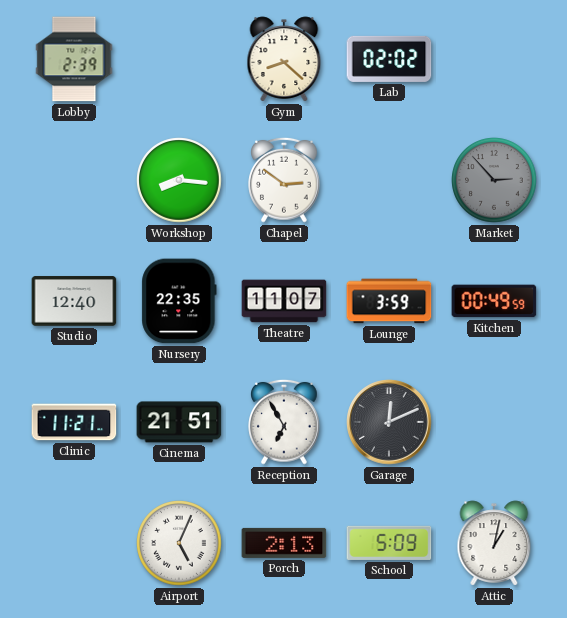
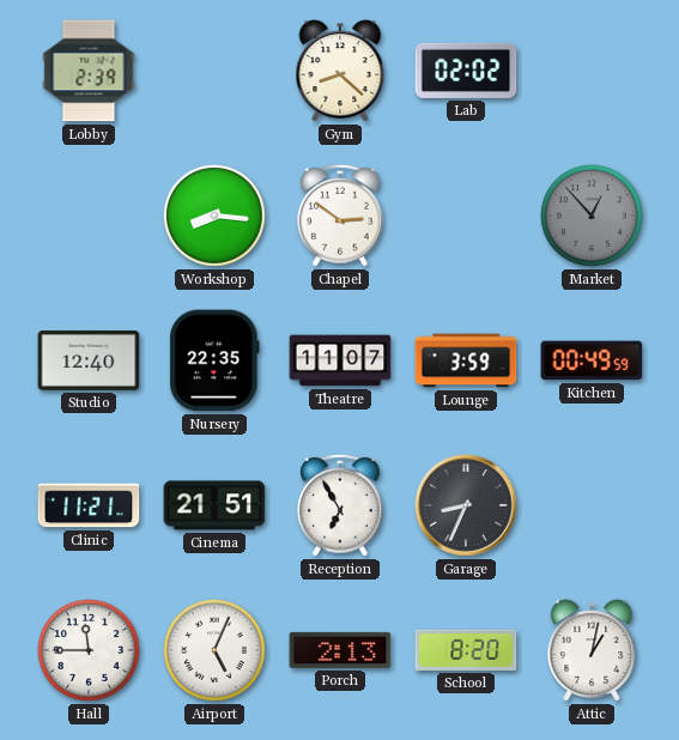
Market: 2:53 -> 12:53
Garage: 12:11 -> 8:34
Hall: none -> 11:45
School: 5:09 -> 8:20
